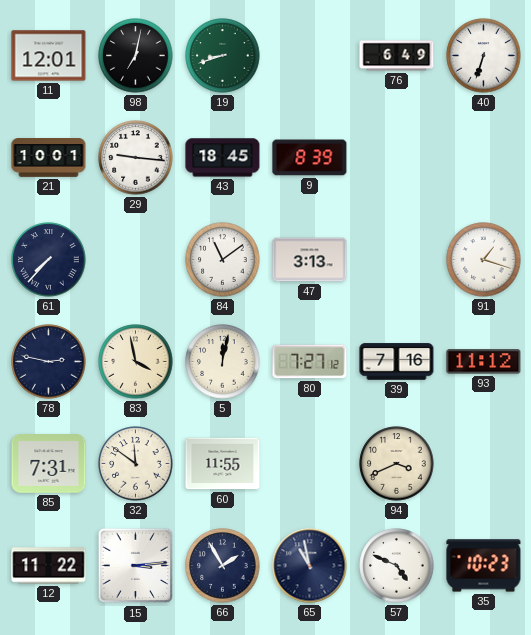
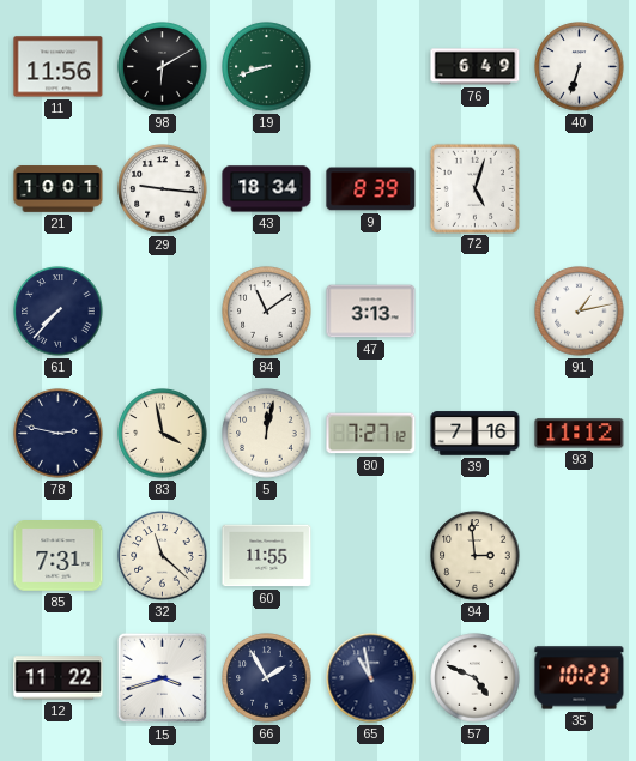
11: 12:01 -> 11:56
98: 7:02 -> 6:10
43: 18:45 -> 18:34
72: none -> 5:03
91: 1:18 -> 1:13
32: 11:51 -> 11:22
94: 3:41 -> 2:59
15: 3:14 -> 3:42
